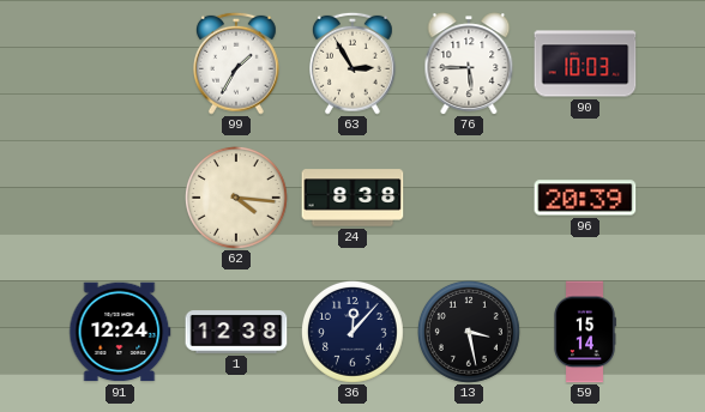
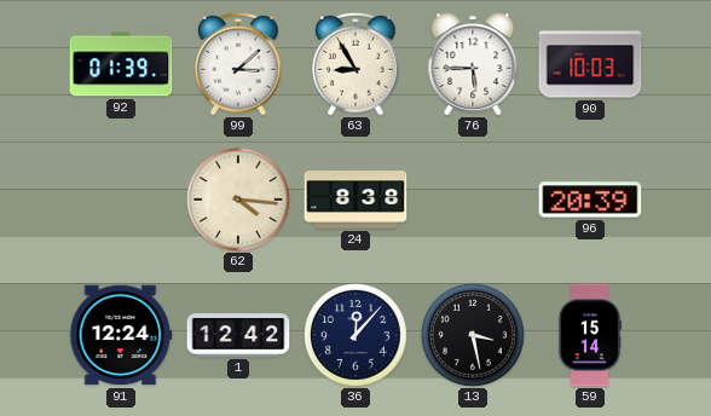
92: none -> 01:39
99: 1:35 -> 3:08
63: 2:55 -> 8:55
1: 12:38 -> 12:42
